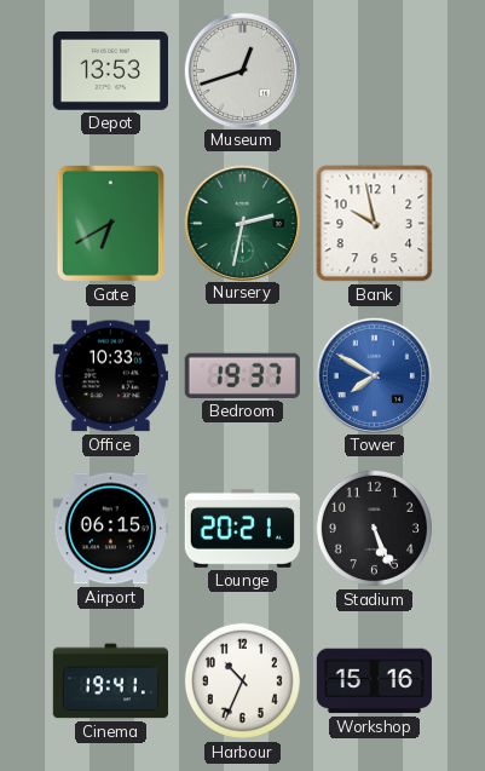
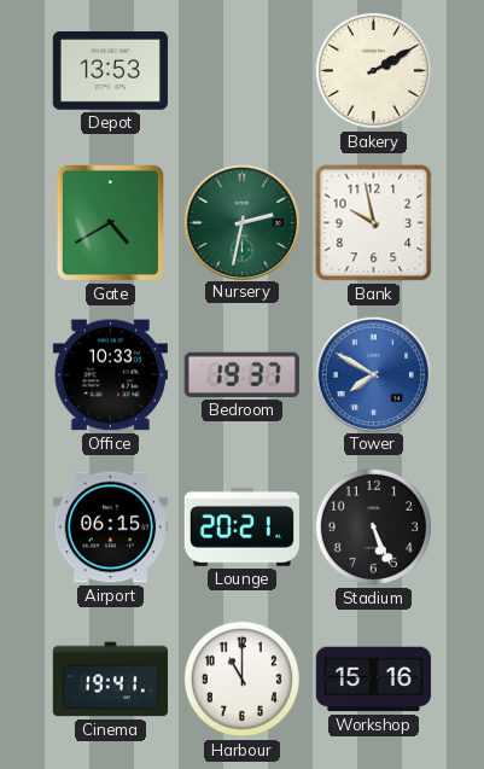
Museum: 12:42 -> none
Bakery: none -> 2:10
Gate: 6:40 -> 4:40
Harbour: 10:34 -> 11:00
